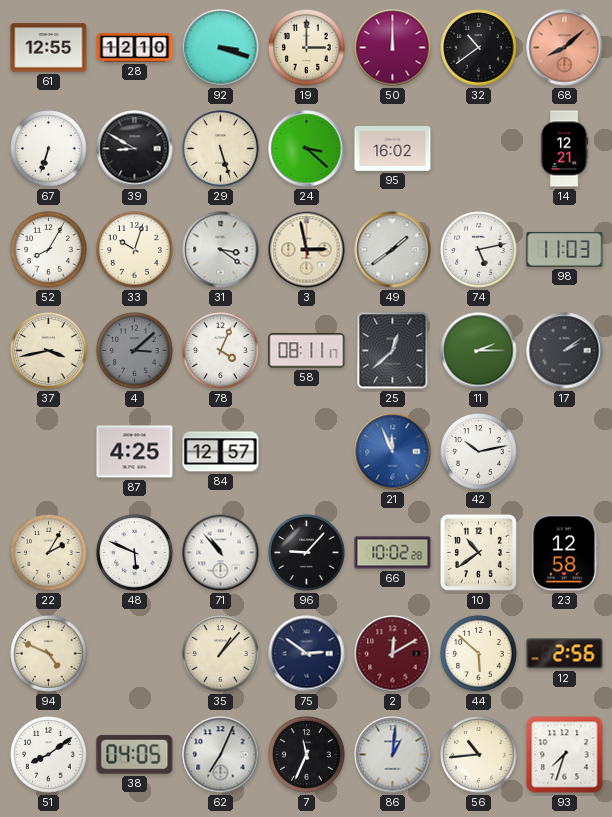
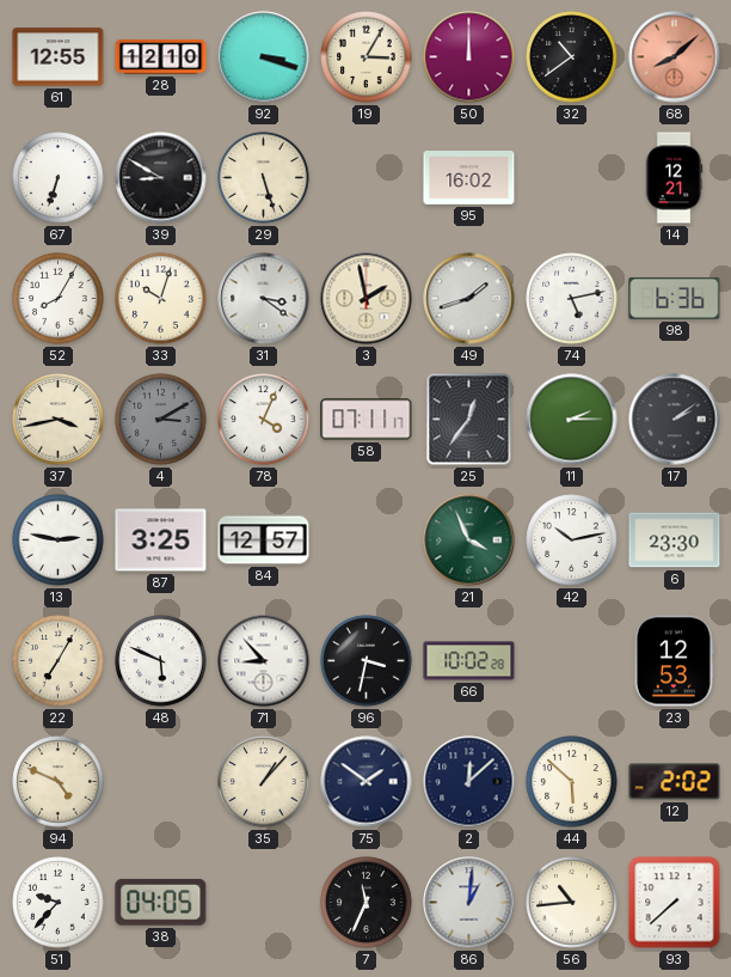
19: 3:00 -> 3:05
24: 3:22 -> none
3: 2:58 -> 1:58
49: 1:39 -> 1:42
98: 11:03 -> 6:36
4: 3:08 -> 3:10
58: 08:11 -> 07:11
25: 12:38 -> 12:36
13: none -> 2:47
87: 4:25 -> 3:25
21: 11:56 -> 3:56
21 dial: blue -> green
6: none -> 23:30
22: 2:05 -> 7:05
71: 10:53 -> 8:53
96: 9:07 -> 3:32
10: 10:39 -> none
23: 12:58 -> 12:53
75: 2:51 -> 1:51
2: 12:10 -> 12:08
2 dial: burgundy -> navy
12: 2:56 -> 2:02
51: 8:09 -> 9:37
62: 7:04 -> none
93: 7:33 -> 7:38
